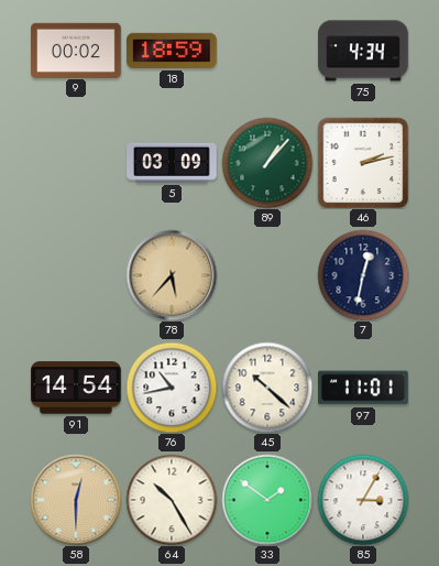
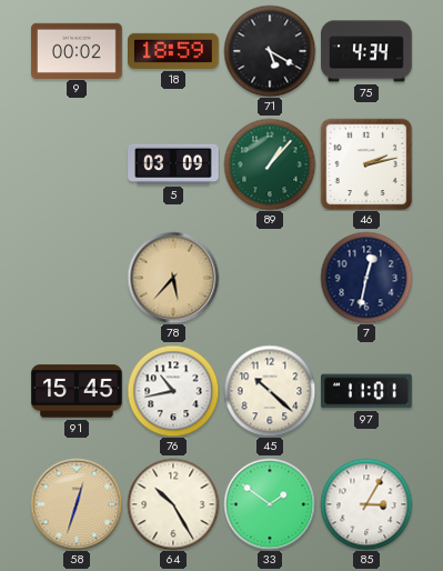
71: none -> 5:20
91: 14:54 -> 15:45
58: 12:30 -> 12:33
